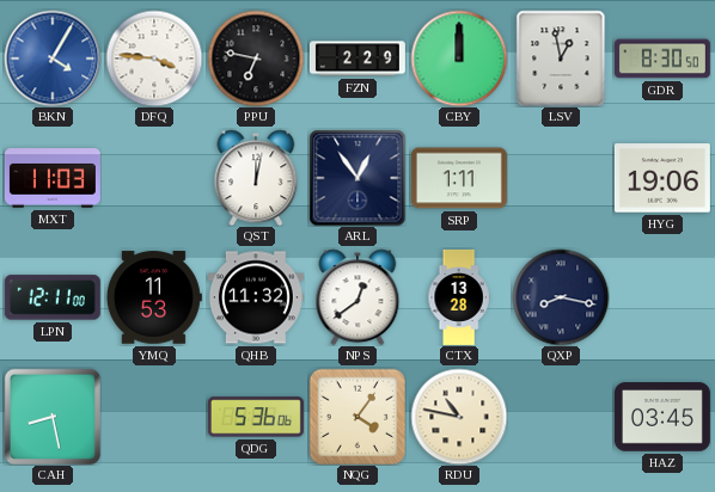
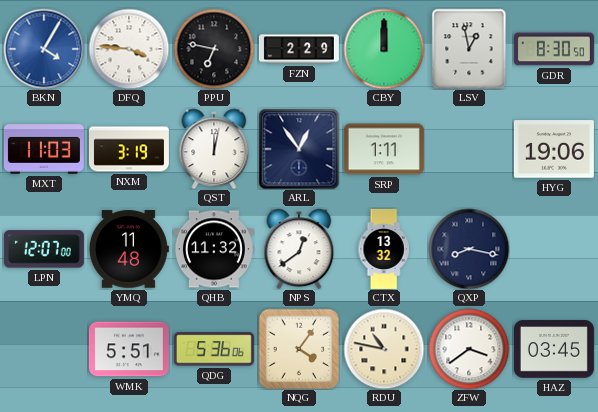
NXM: none -> 3:19
LPN: 12:11 -> 12:07
YMQ: 11:53 -> 11:48
CTX: 13:28 -> 13:32
CAH: 8:28 -> none
WMK: none -> 5:51
ZFW: none -> 3:39
